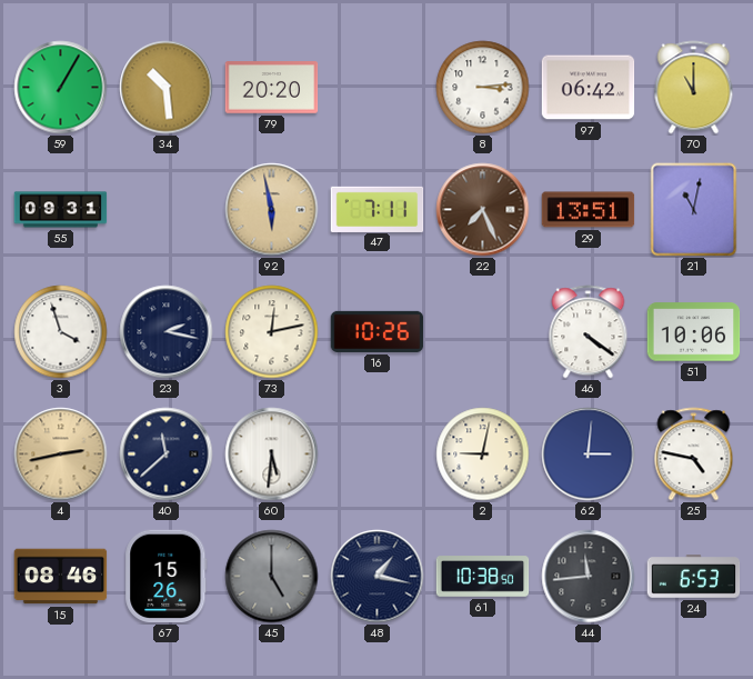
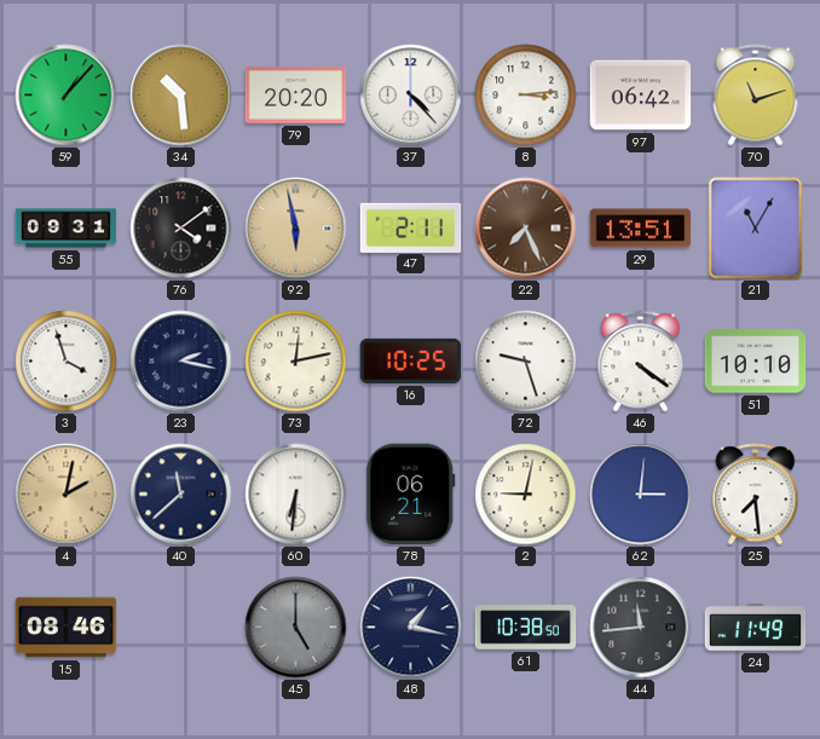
59: 1:05 -> 1:07
37: none -> 4:23
70: 11:00 -> 11:12
76: none -> 4:09
47: 7:11 -> 2:11
21: 11:02 -> 11:05
16: 10:26 -> 10:25
72: none -> 9:27
51: 10:06 -> 10:10
4: 2:43 -> 2:02
60: 5:31 -> 6:31
78: none -> 06:21
25: 4:47 -> 7:29
67: 15:26 -> none
24: 6:53 -> 11:49
